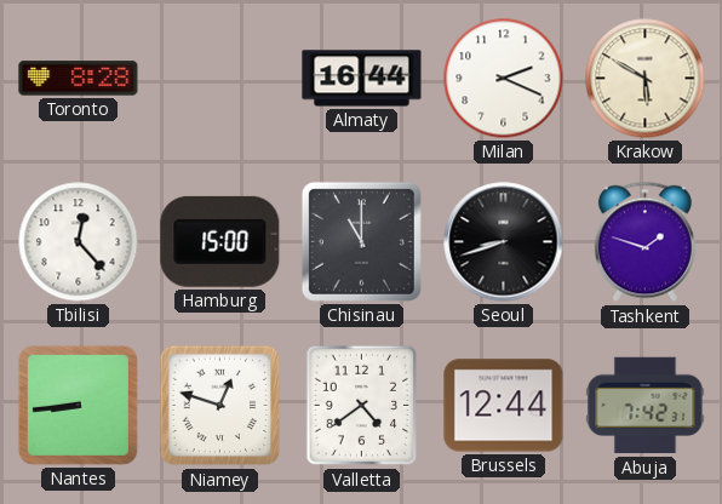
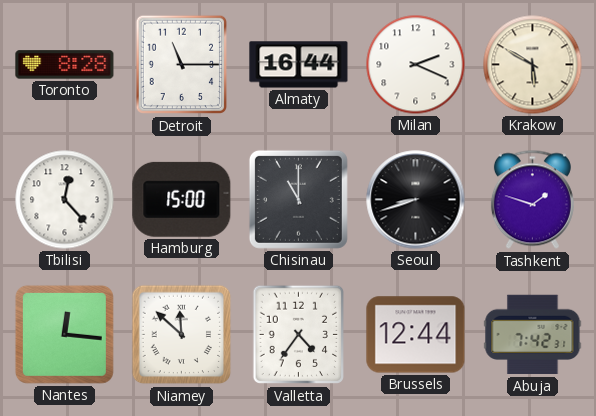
Detroit: none -> 11:15
Nantes: 8:44 -> 12:16
Niamey: 12:48 -> 11:52
Valletta: 4:39 -> 4:36
